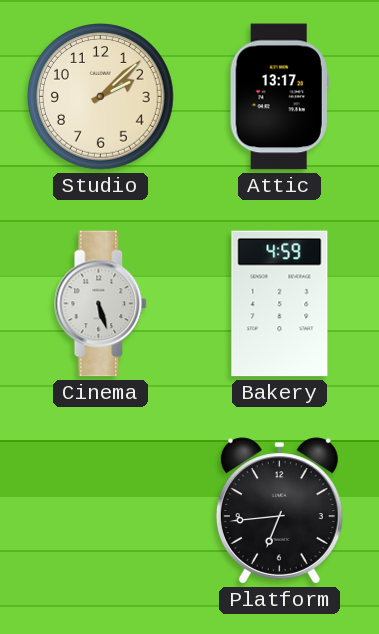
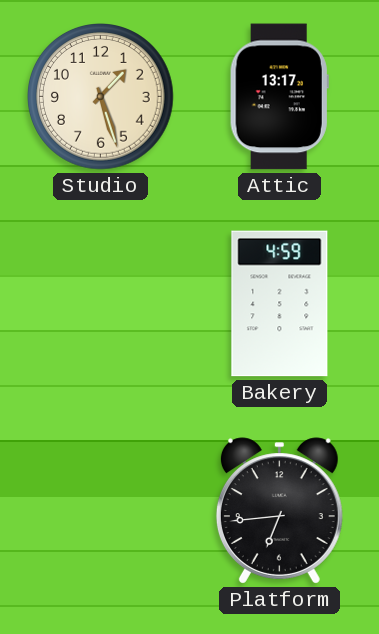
Studio: 2:08 -> 1:27
Cinema: 5:27 -> none
